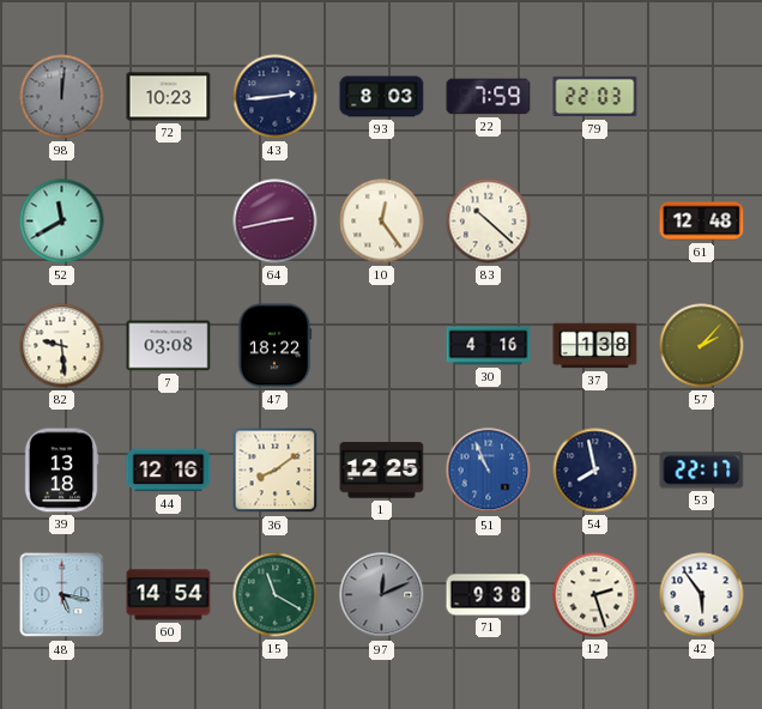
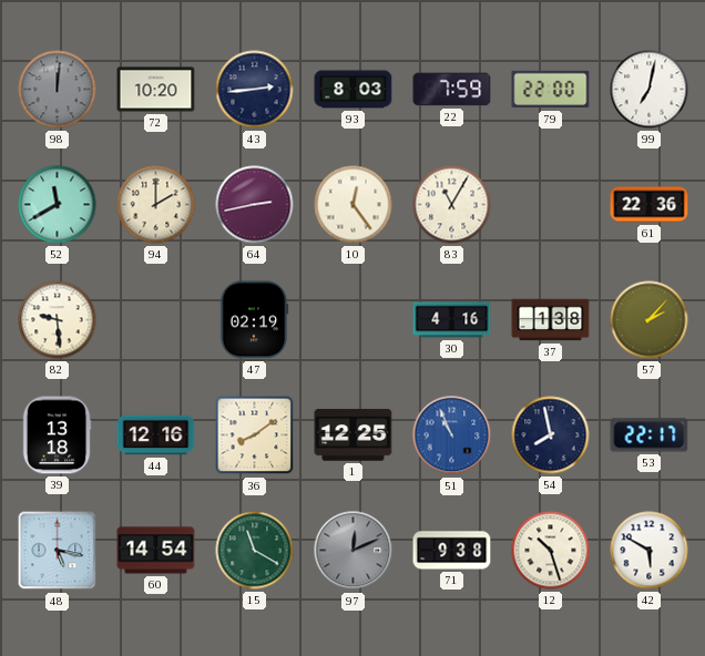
72: 10:23 -> 10:20
79: 22:03 -> 22:00
99: none -> 7:02
94: none -> 2:00
83: 10:22 -> 11:05
61: 12:48 -> 22:36
7: 03:08 -> none
47: 18:22 -> 02:19
12: 2:27 -> 10:27
42: 5:54 -> 5:50
